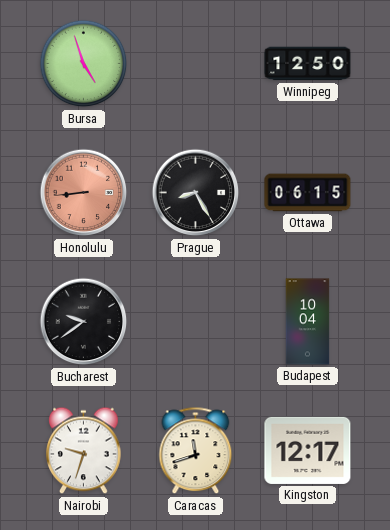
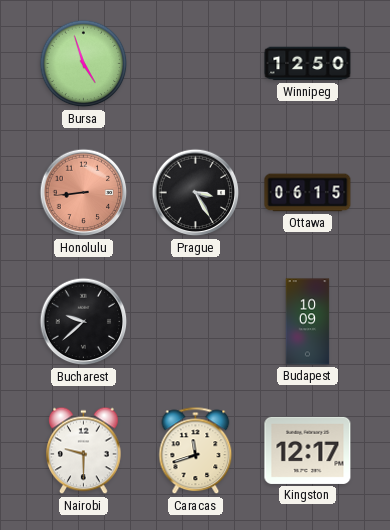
Prague: 8:25 -> 3:25
Bucharest: 9:39 -> 9:38
Budapest: 10:04 -> 10:09
Nairobi: 9:33 -> 9:30
